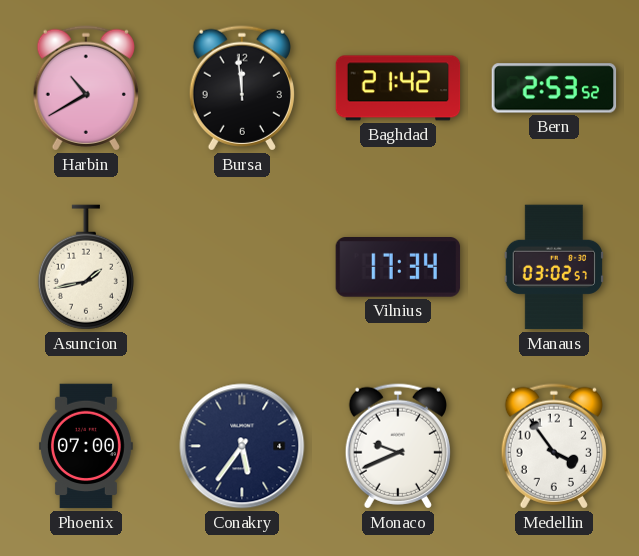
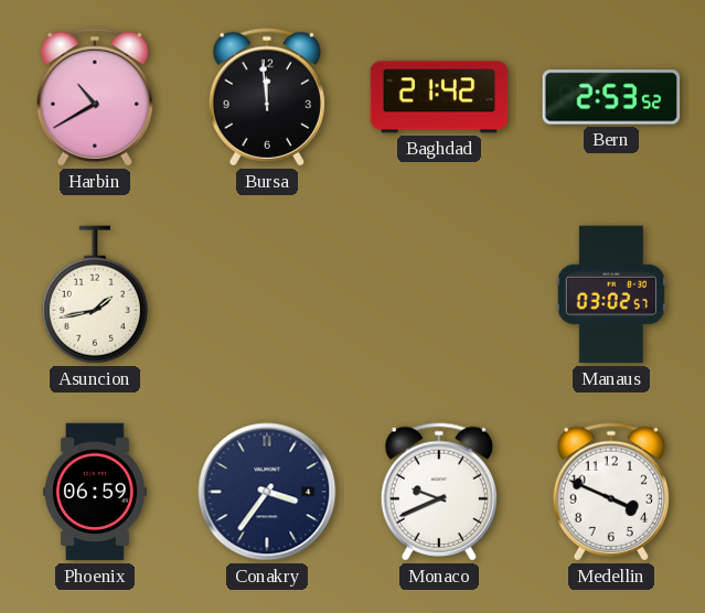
Vilnius: 17:34 -> none
Phoenix: 07:00 -> 06:59
Conakry: 5:36 -> 3:36
Medellin: 3:54 -> 3:49
